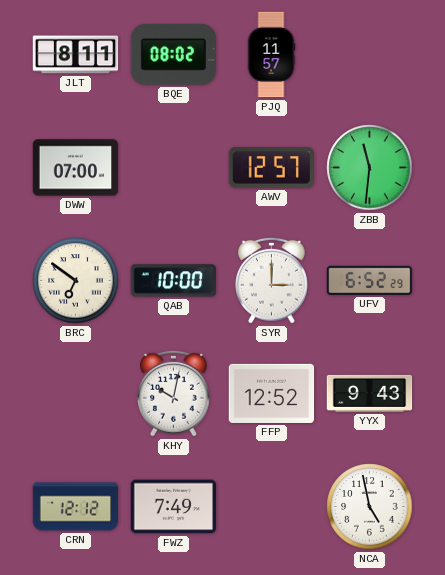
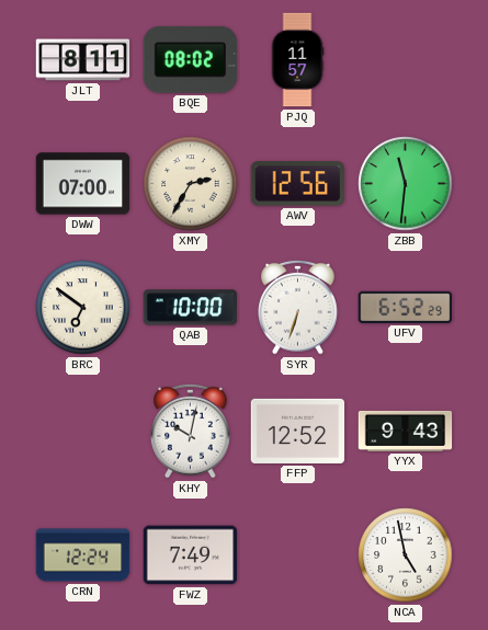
XMY: none -> 2:35
AWV: 12:57 -> 12:56
SYR: 3:00 -> 6:33
CRN: 12:12 -> 12:24
